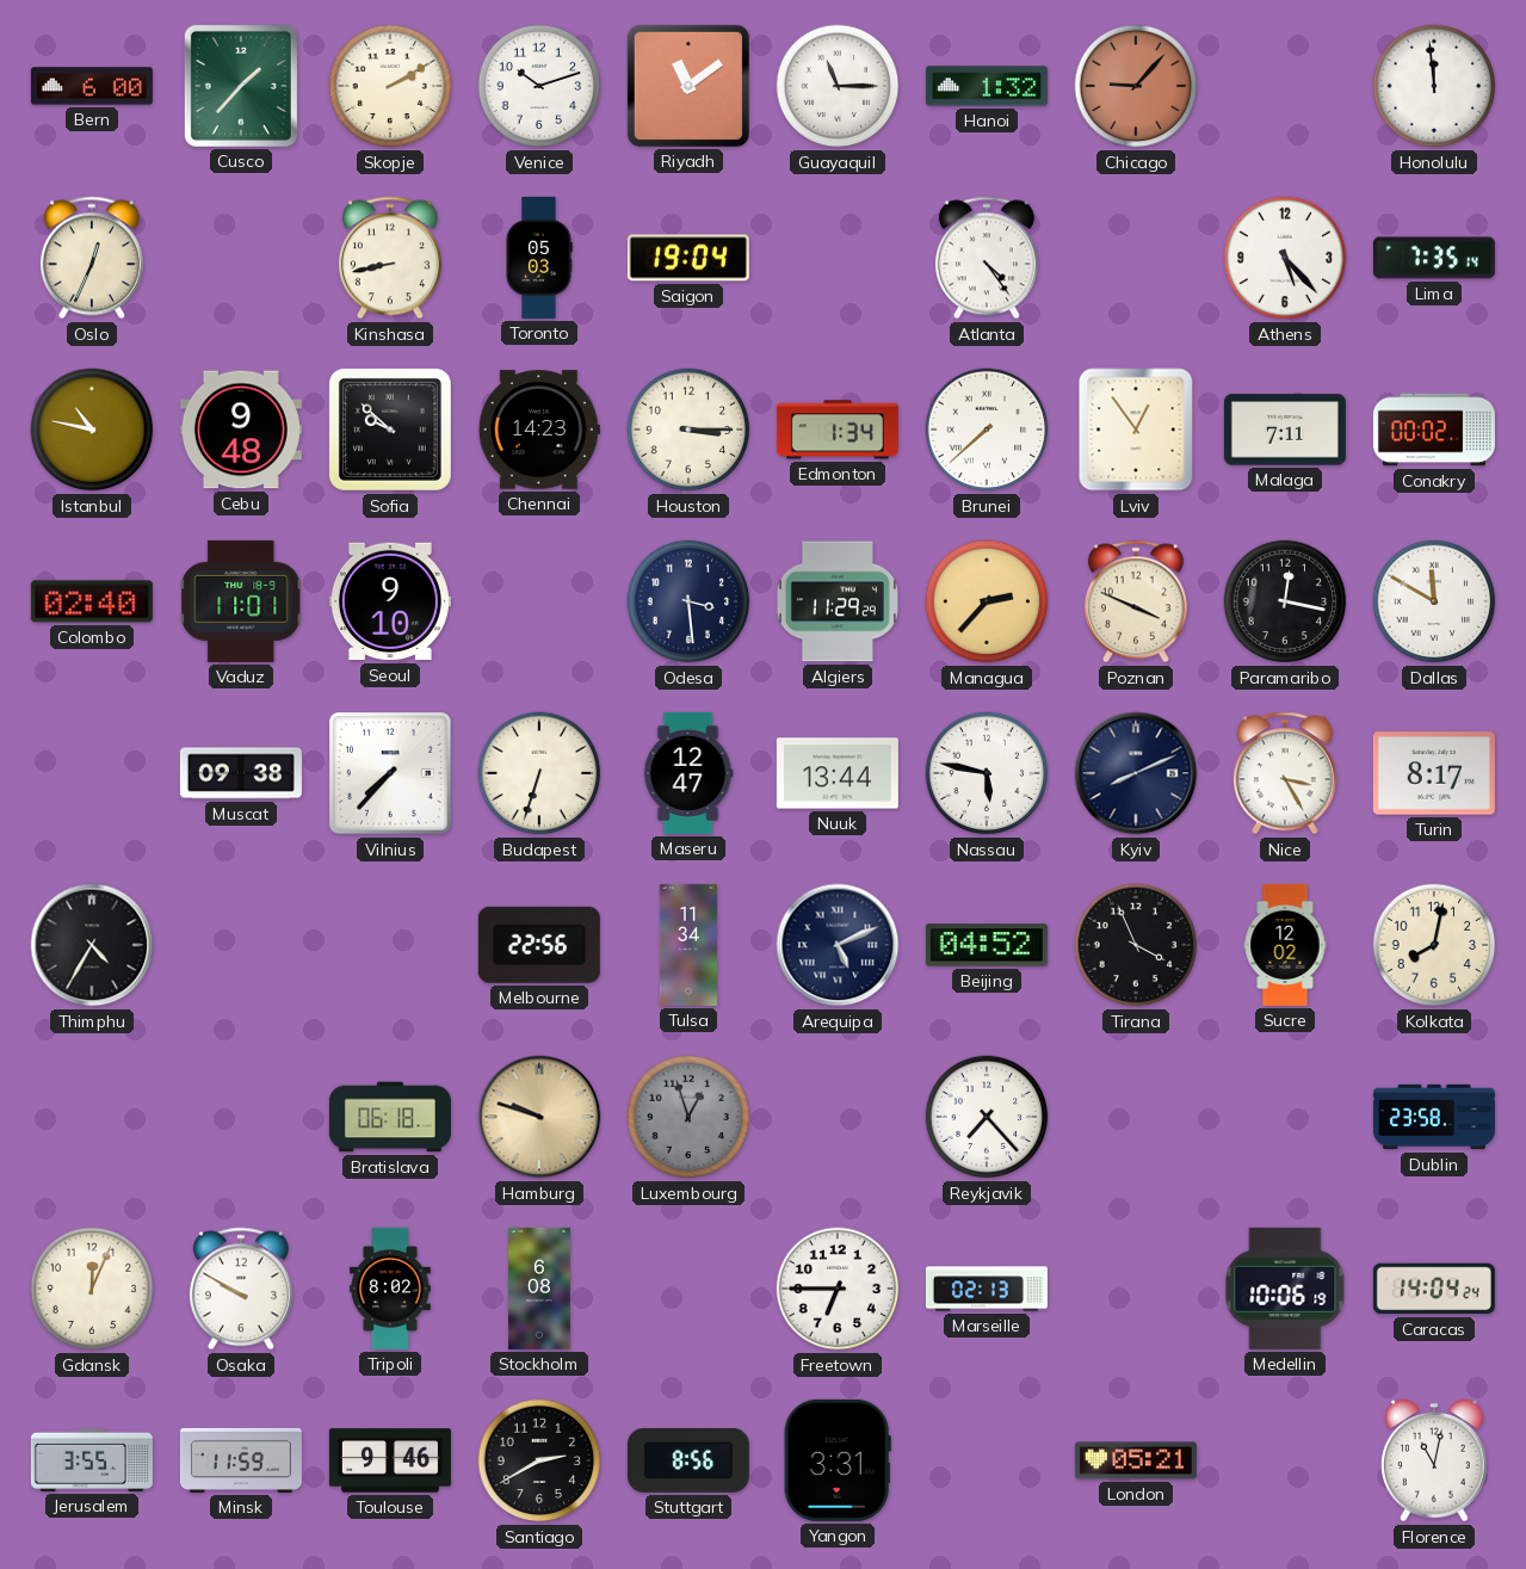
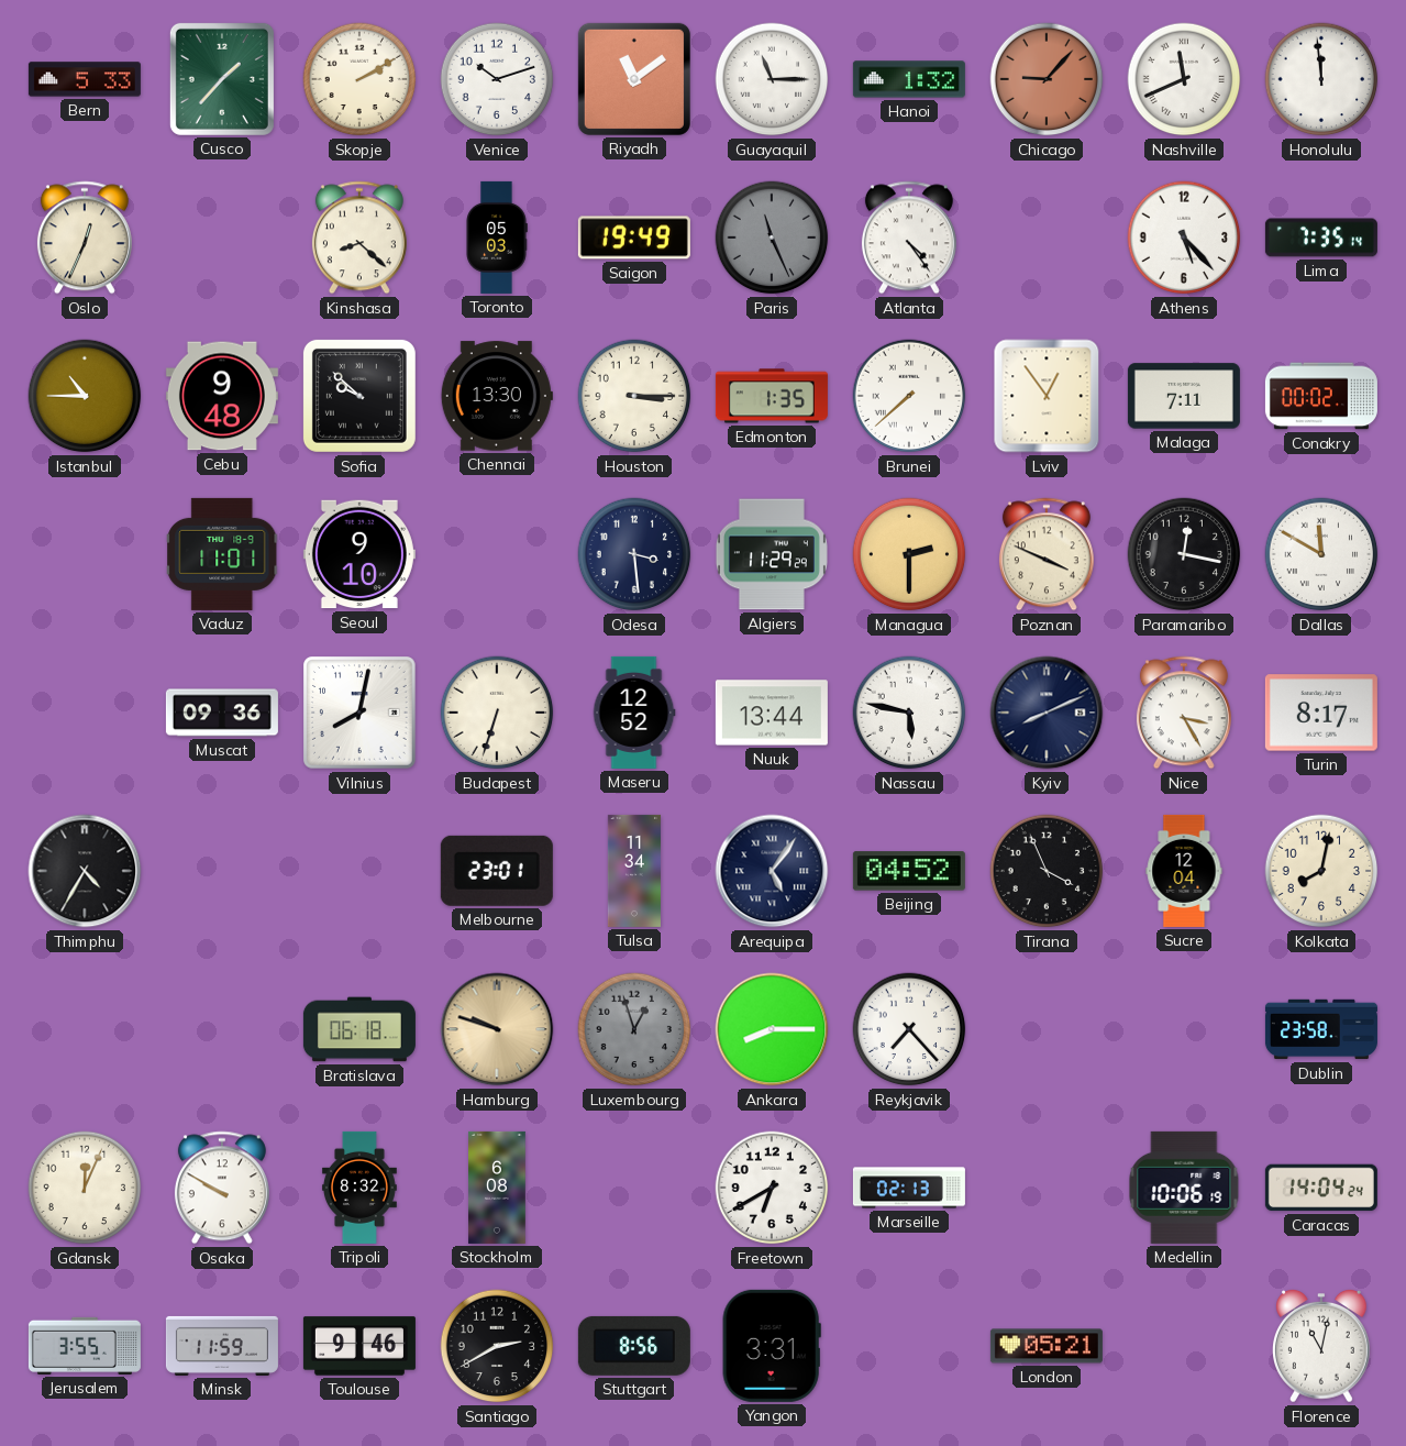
Bern: 6:00 -> 5:33
Nashville: none -> 11:41
Kinshasa: 8:43 -> 8:22
Saigon: 19:04 -> 19:49
Paris: none -> 11:26
Istanbul: 10:47 -> 10:45
Chennai: 14:23 -> 13:30
Edmonton: 1:34 -> 1:35
Colombo: 02:40 -> none
Managua: 2:37 -> 2:30
Muscat: 09:38 -> 09:36
Vilnius: 7:37 -> 8:02
Maseru: 12:47 -> 12:52
Melbourne: 22:56 -> 23:01
Arequipa: 5:11 -> 5:06
Sucre: 12:02 -> 12:04
Ankara: none -> 8:15
Tripoli: 8:02 -> 8:32
Freetown: 6:45 -> 6:40
